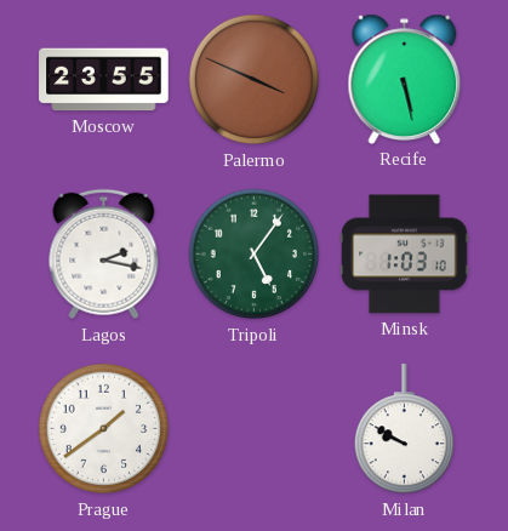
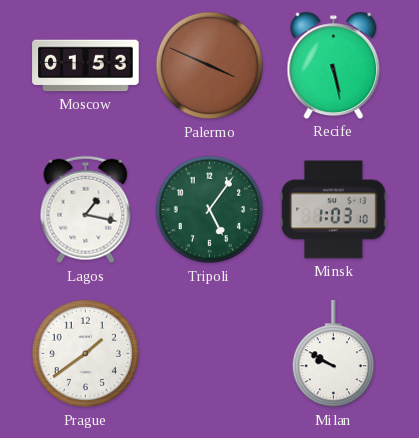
Moscow: 23:55 -> 01:53
Lagos: 2:17 -> 1:17
